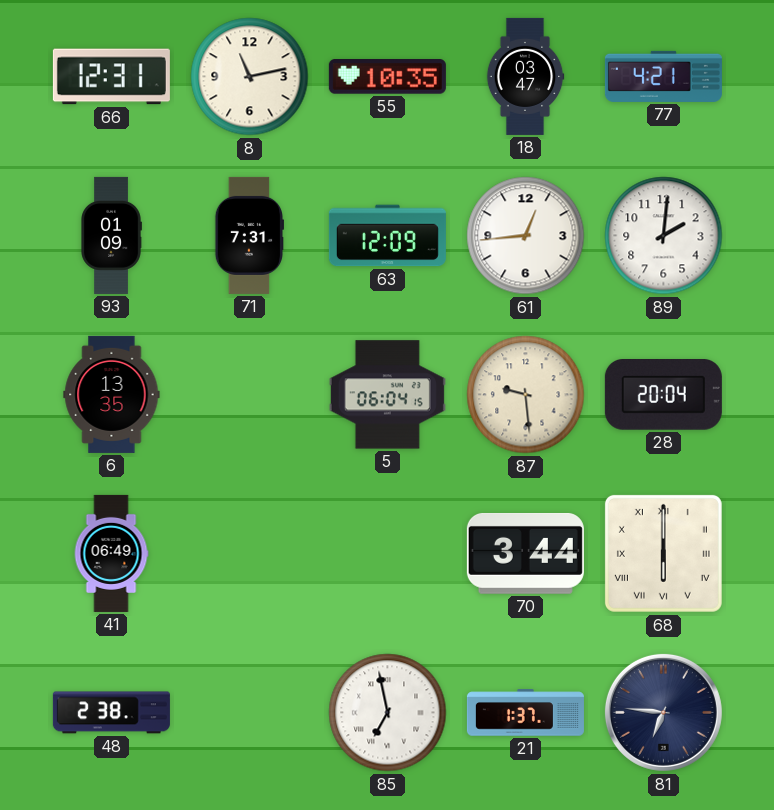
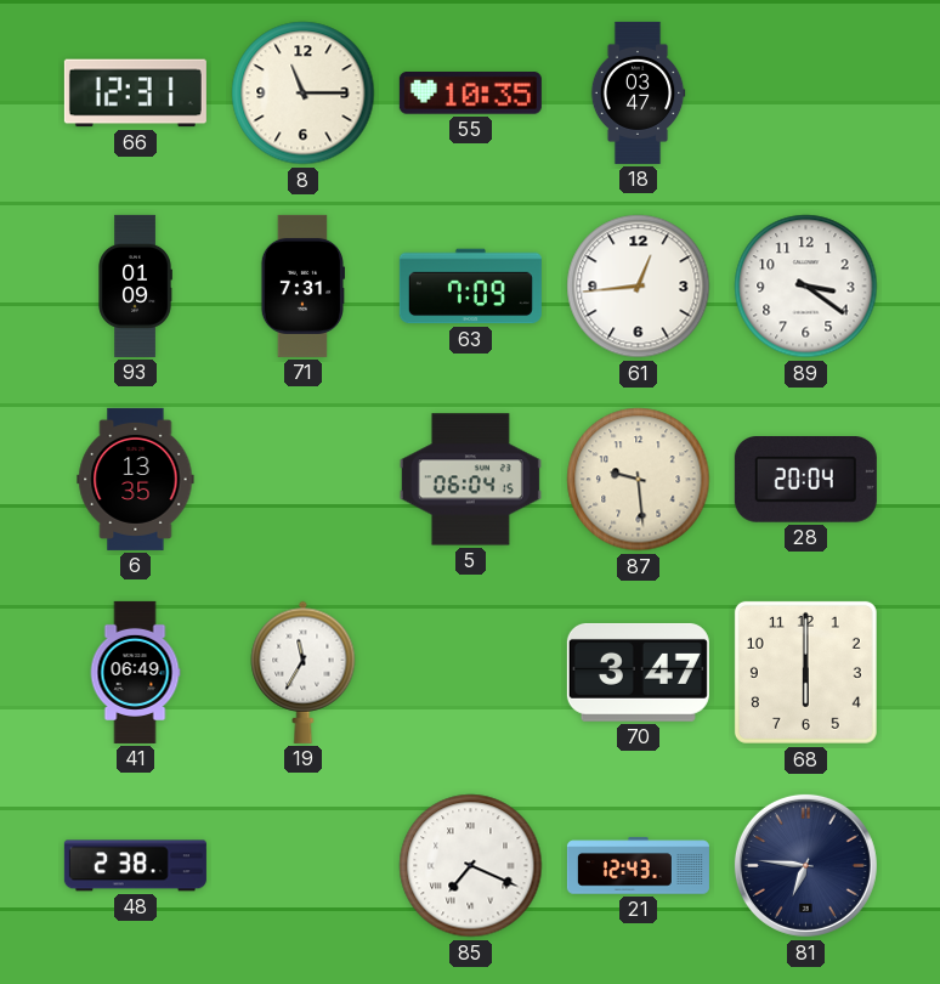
8: 11:13 -> 11:15
77: 4:21 -> none
63: 12:09 -> 7:09
89: 2:01 -> 3:21
19: none -> 11:35
70: 3:44 -> 3:47
68 numerals: Roman -> Arabic
85: 6:58 -> 7:19
21: 1:37 -> 12:43
